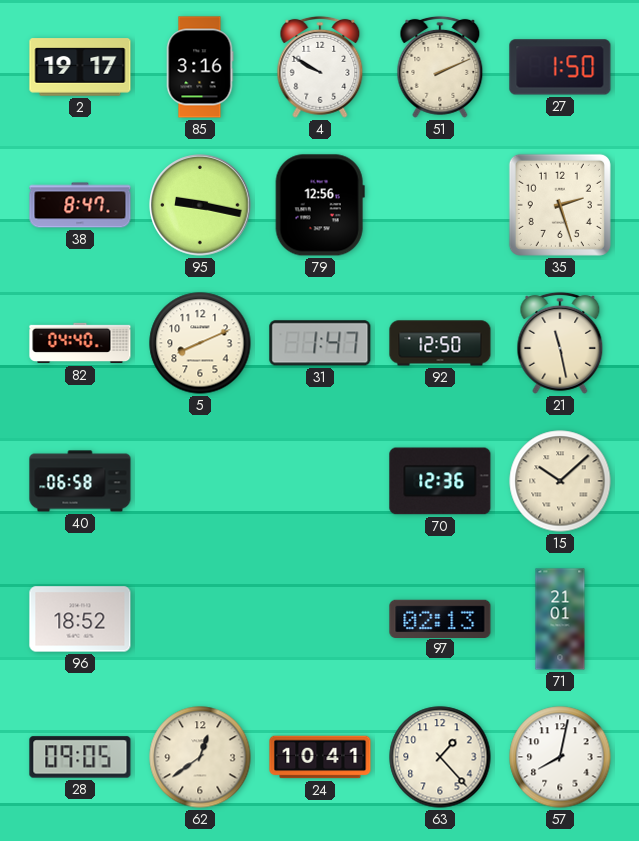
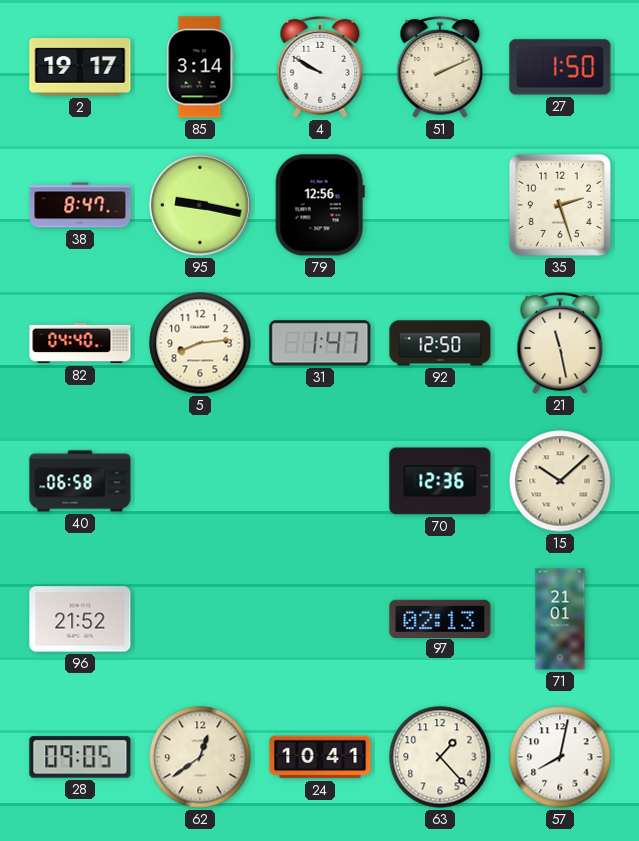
85: 3:16 -> 3:14
5: 8:11 -> 8:14
96: 18:52 -> 21:52
